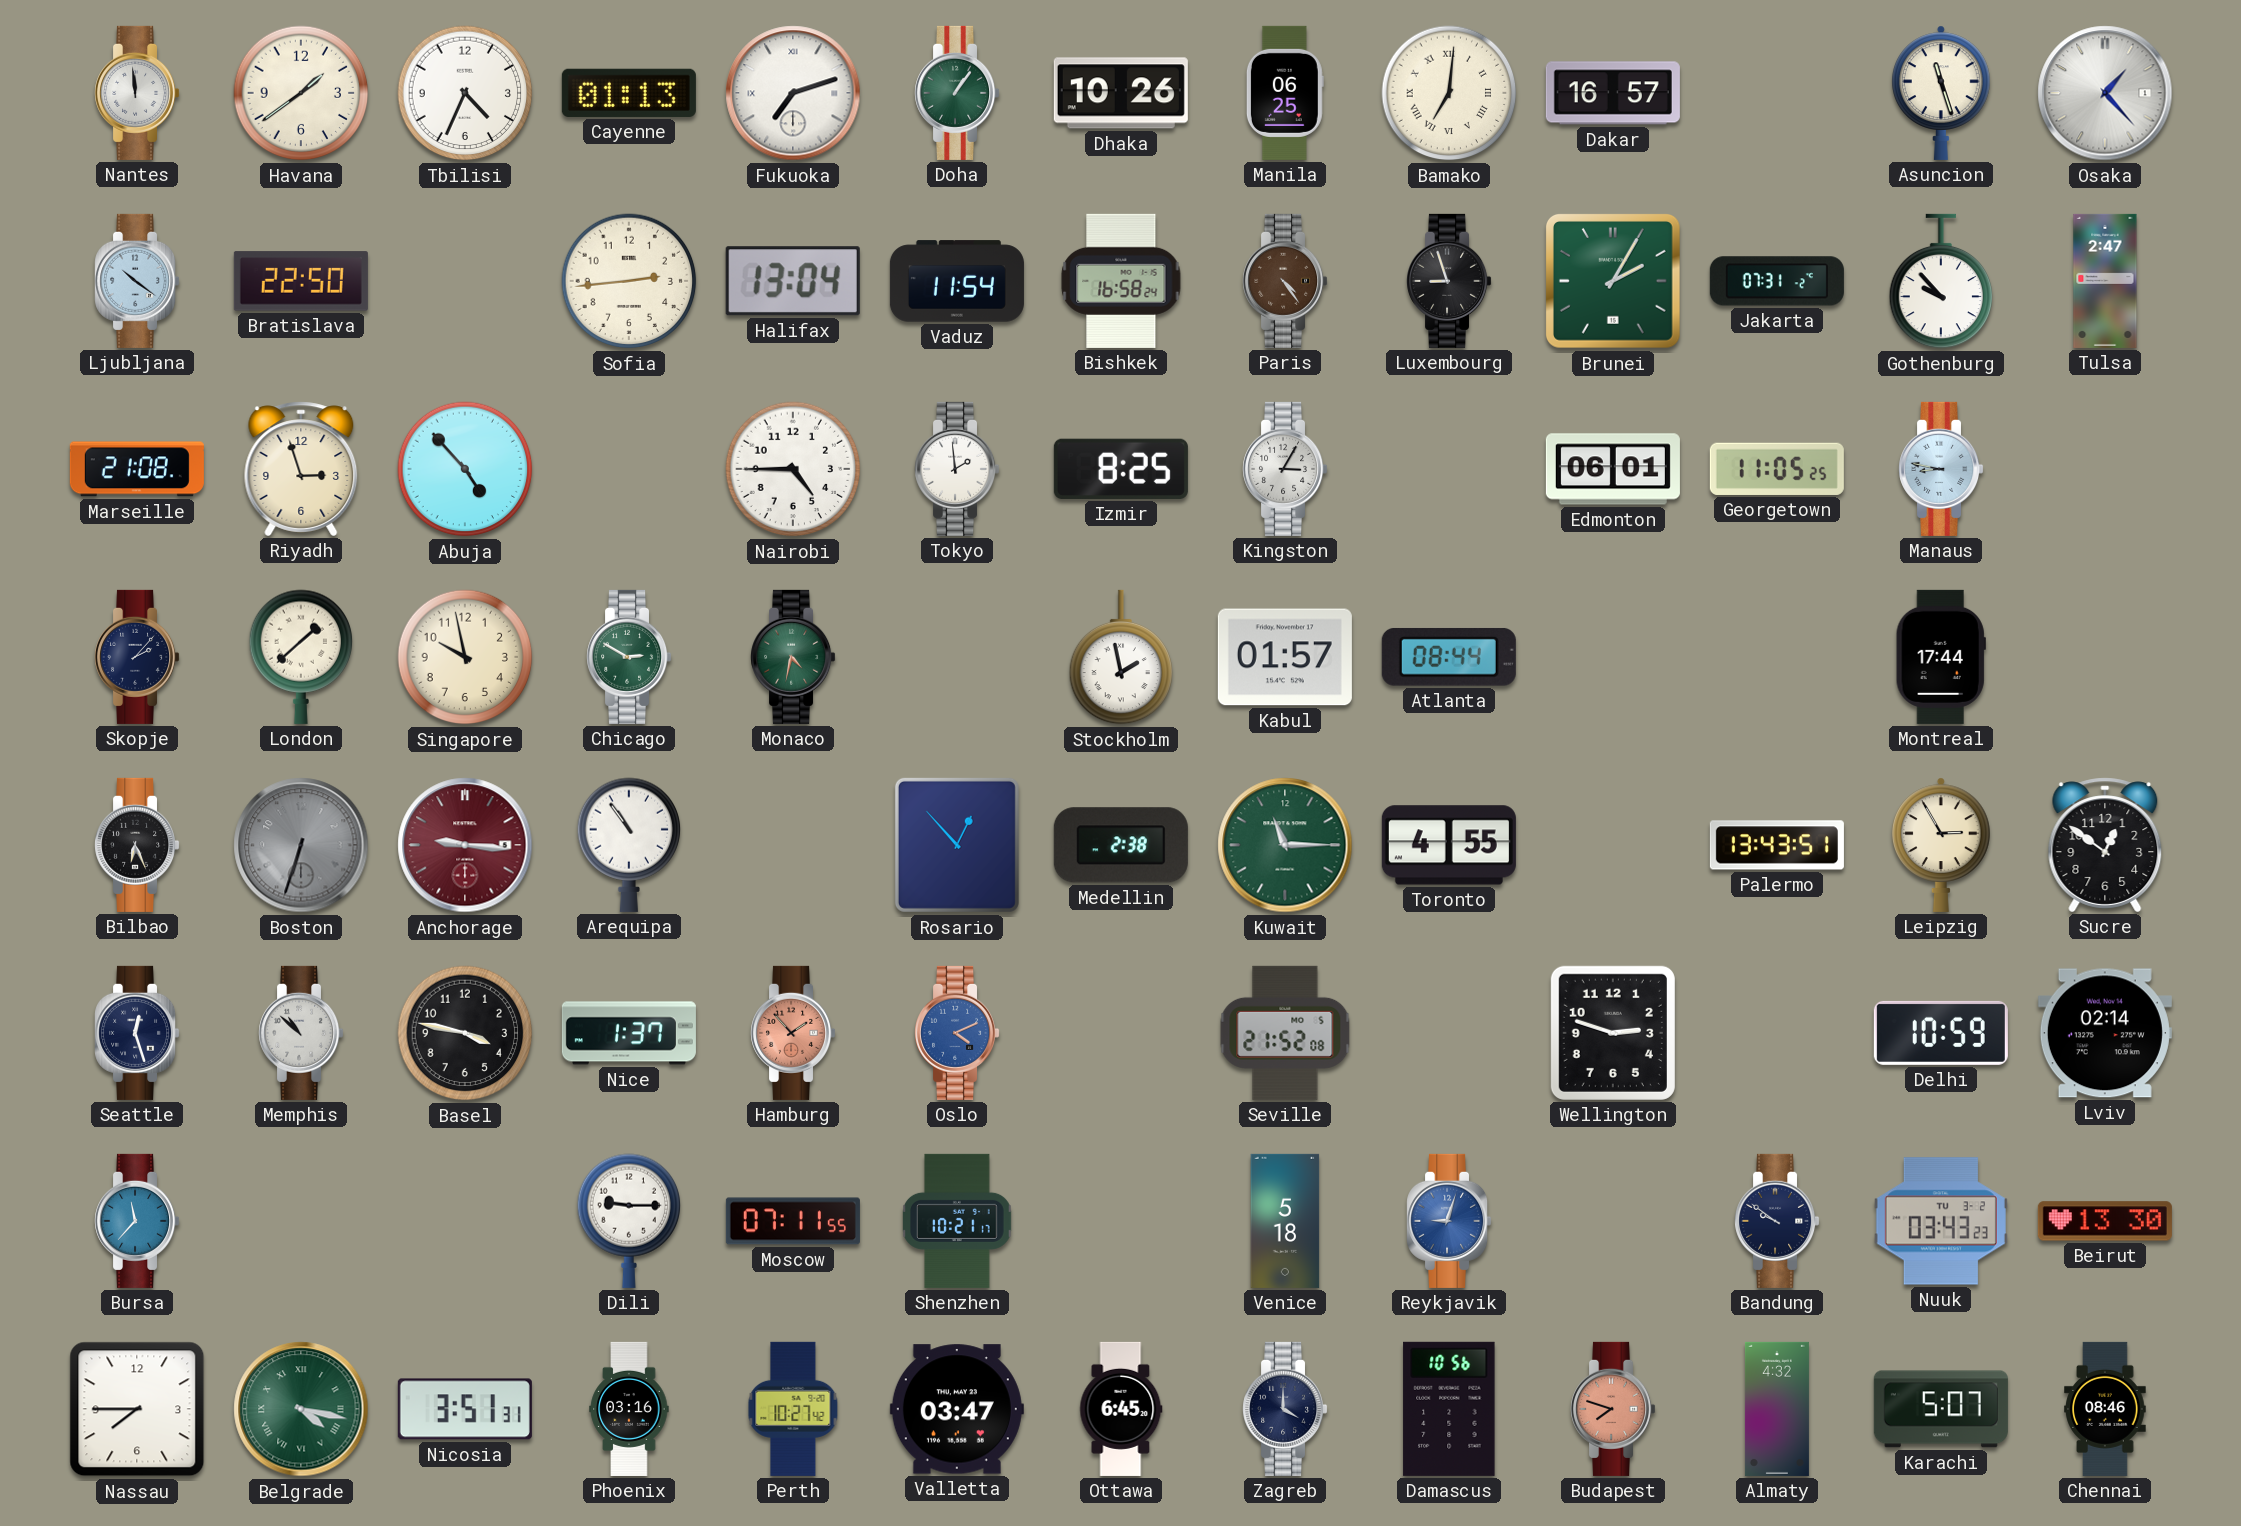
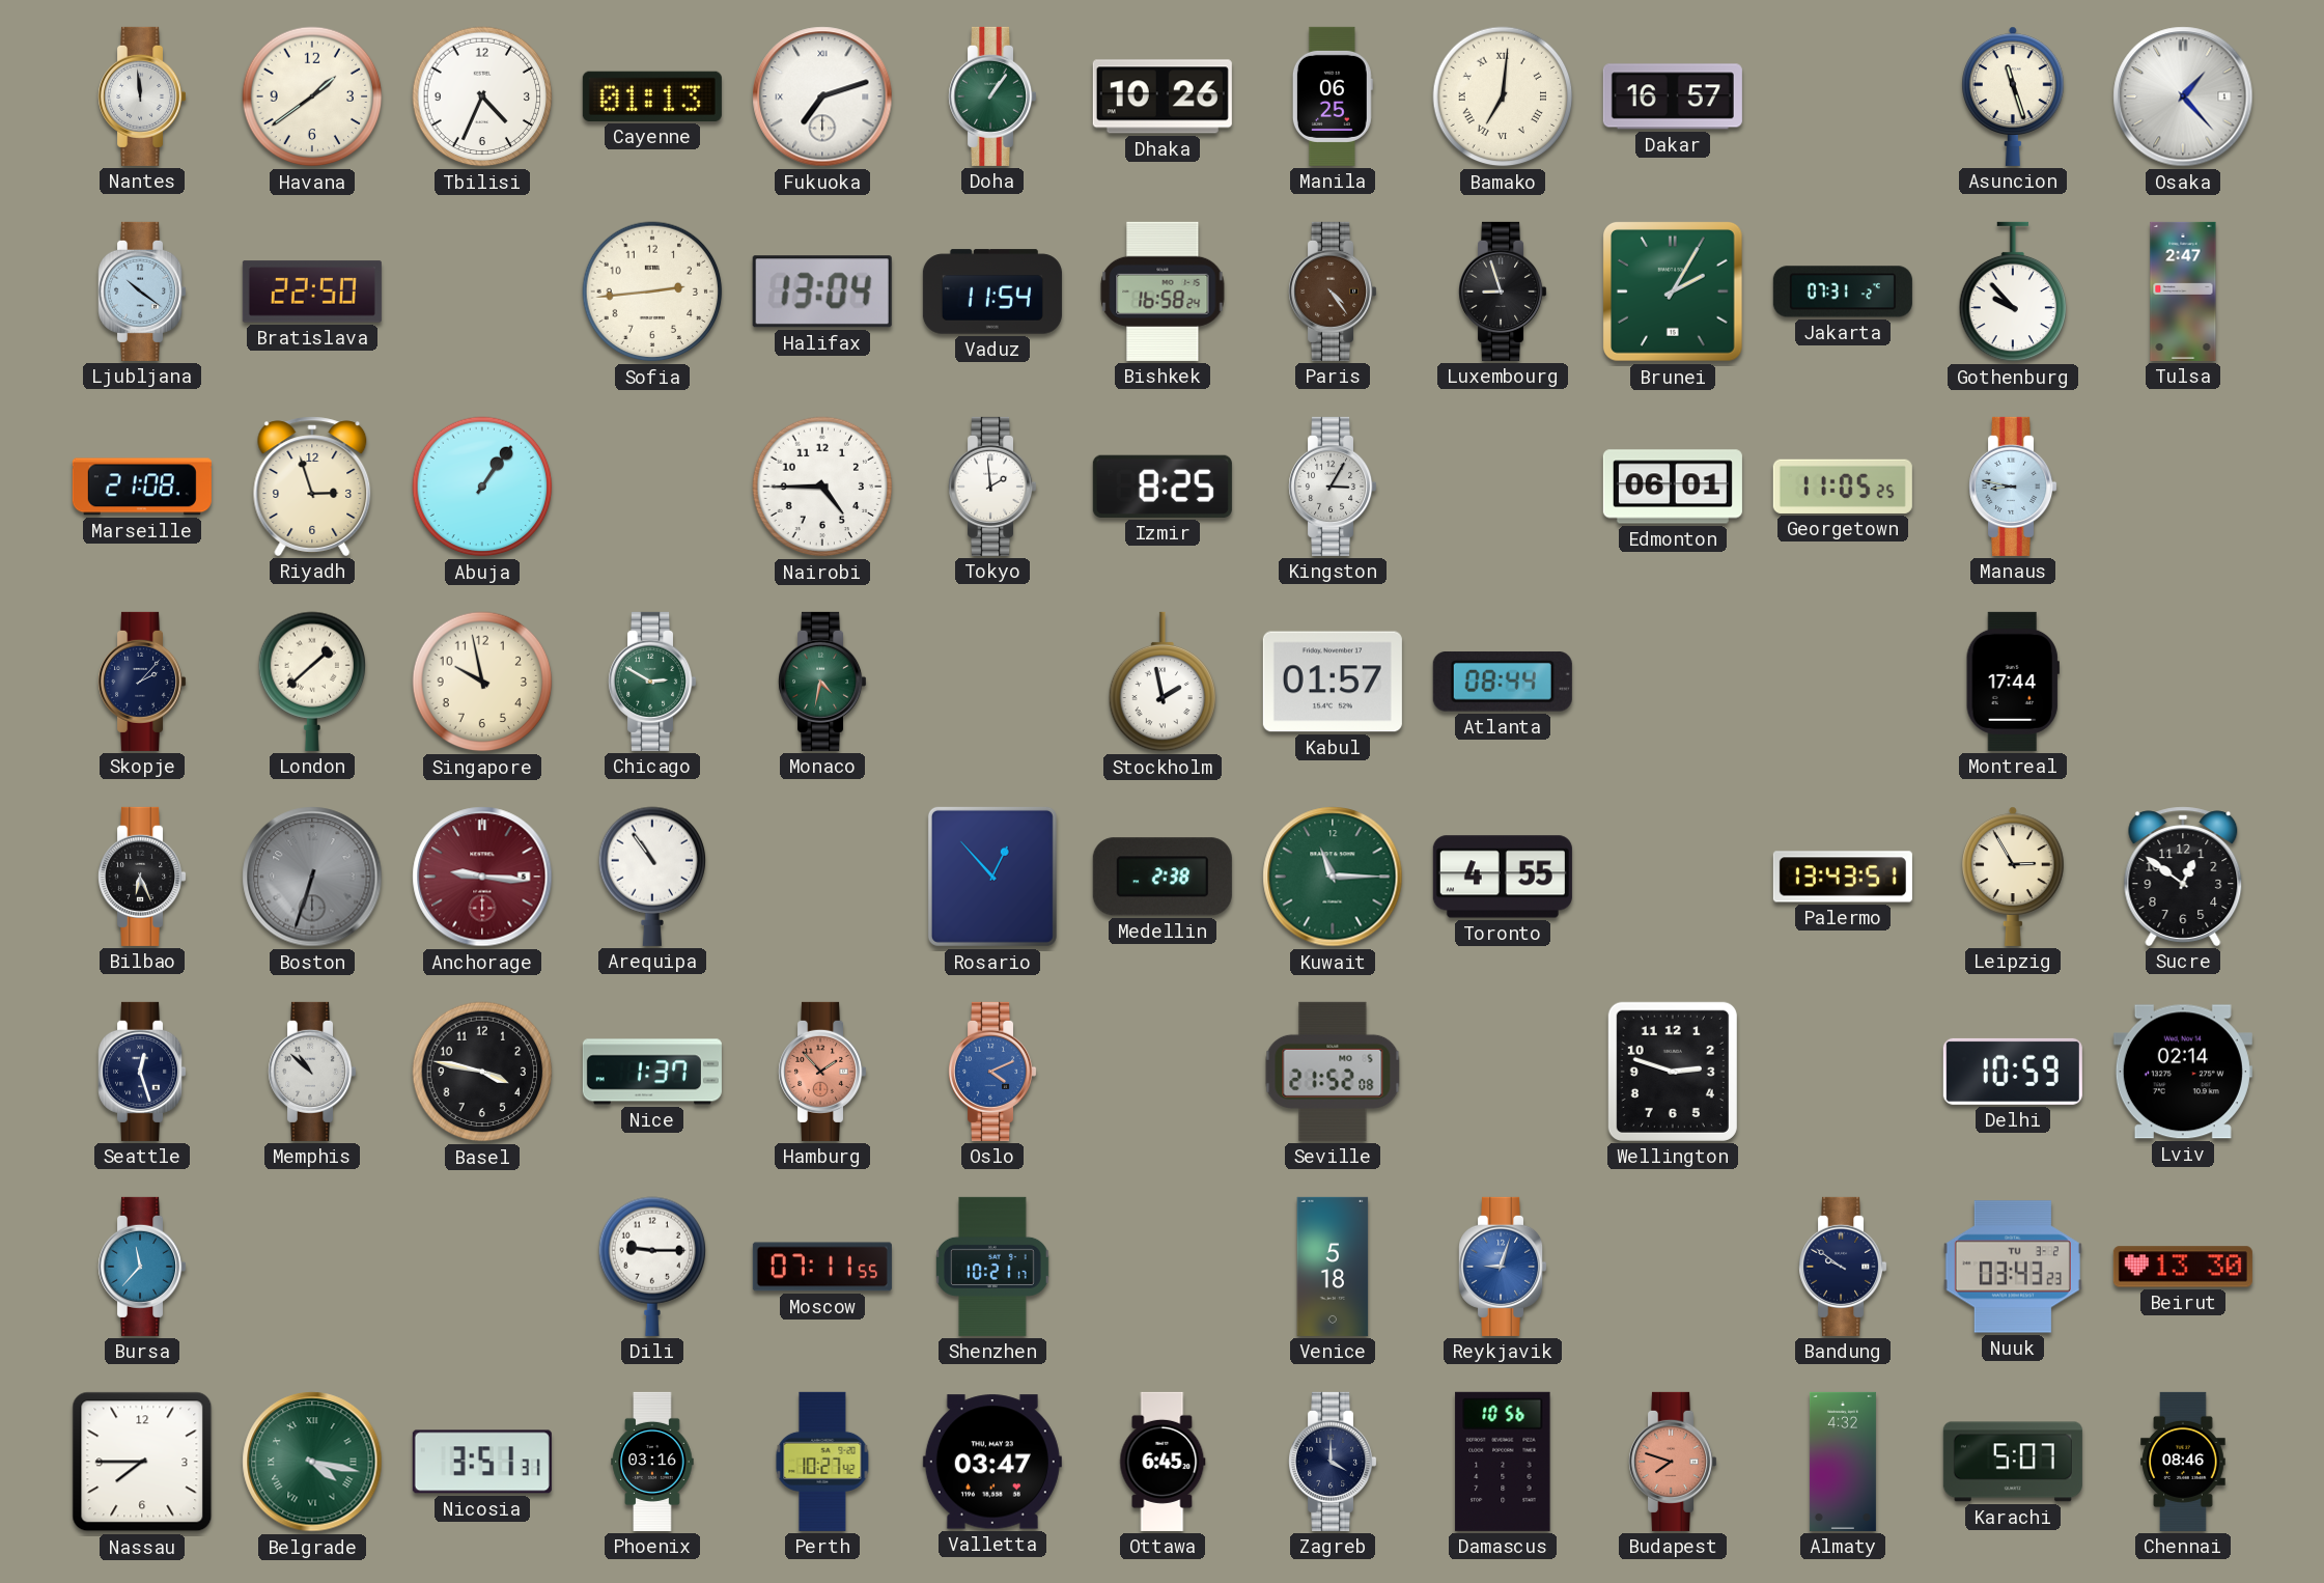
Abuja: 4:53 -> 1:06
